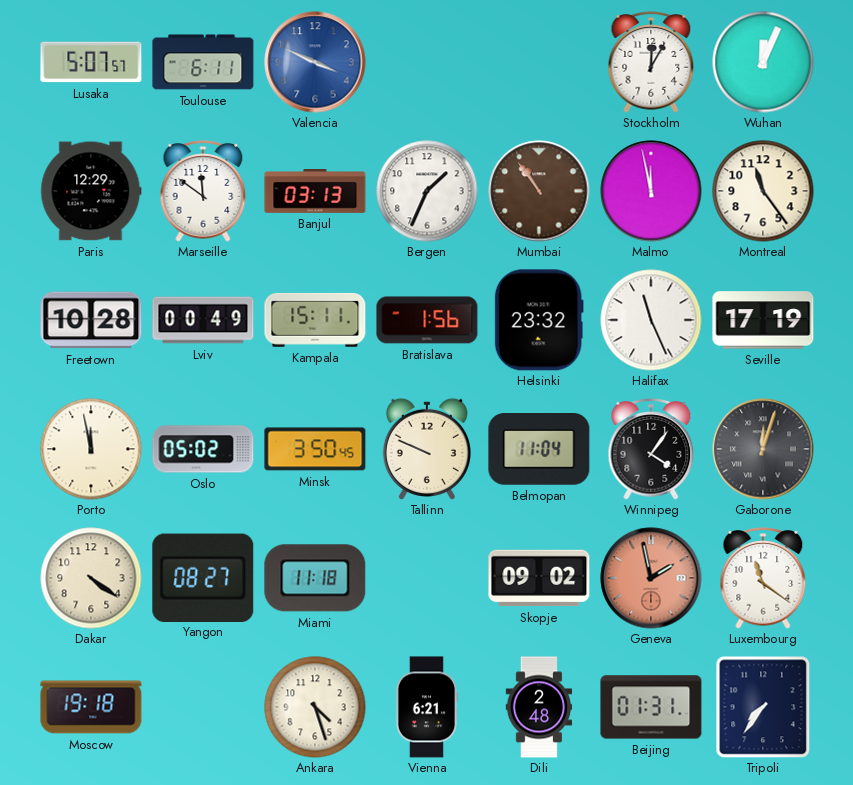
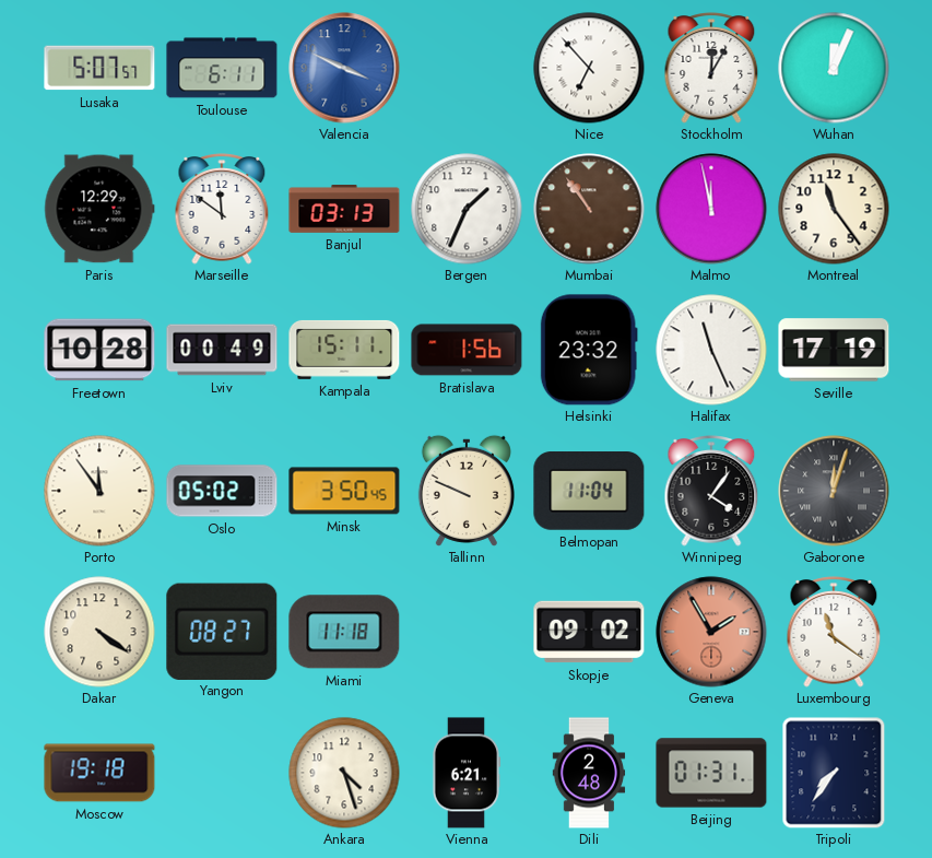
Nice: none -> 6:53
Porto: 11:58 -> 11:54
Geneva: 1:58 -> 1:55
